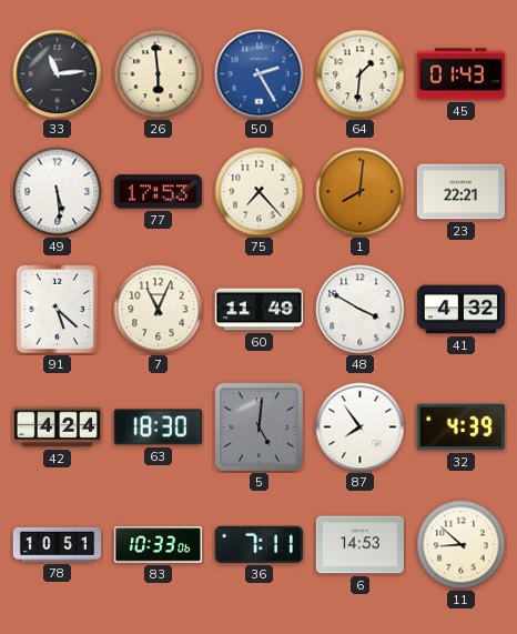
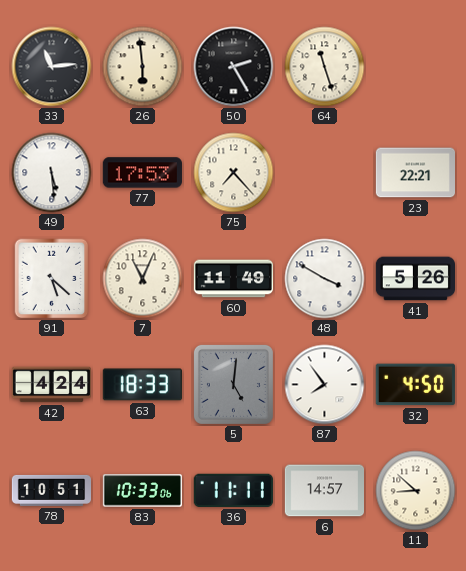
50 dial: blue -> black
64: 1:31 -> 11:27
45: 01:43 -> none
1: 8:01 -> none
41: 4:32 -> 5:26
63: 18:30 -> 18:33
32: 4:39 -> 4:50
36: 7:11 -> 11:11
6: 14:53 -> 14:57
